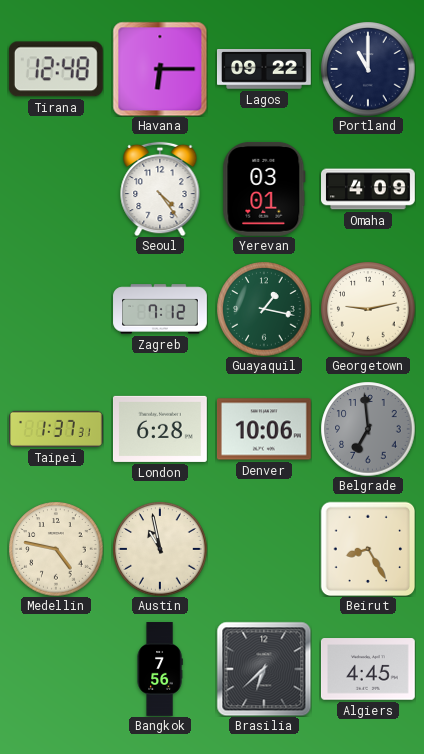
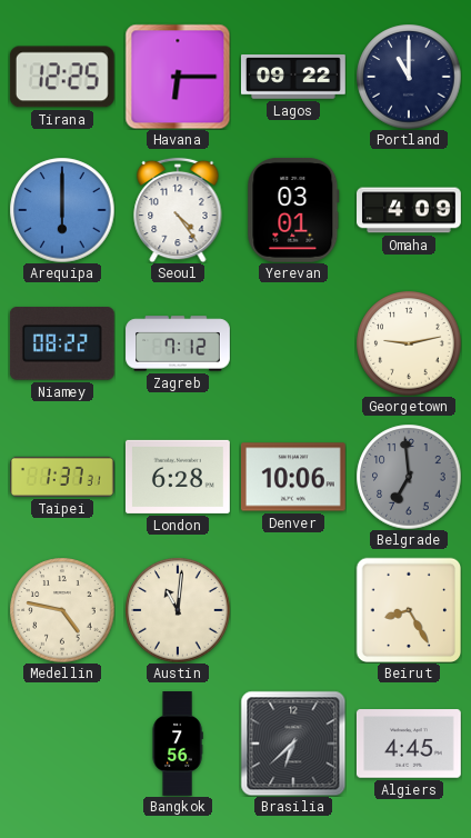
Tirana: 12:48 -> 12:25
Arequipa: none -> 6:00
Niamey: none -> 08:22
Guayaquil: 1:17 -> none
Austin: 10:58 -> 11:01
